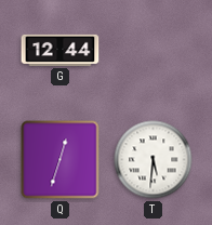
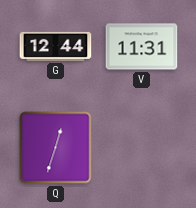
V: none -> 11:31
T: 5:31 -> none
